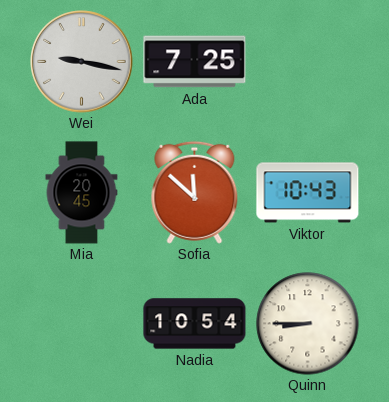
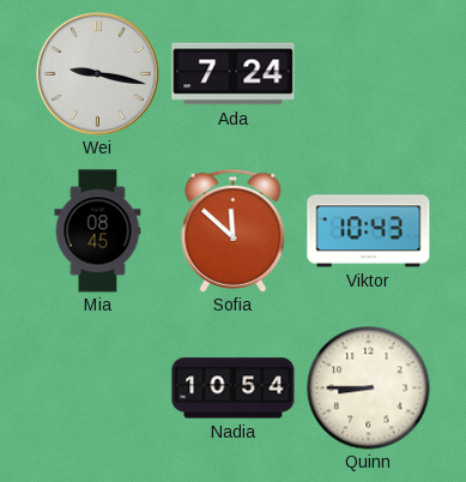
Ada: 7:25 -> 7:24
Mia: 20:45 -> 08:45
